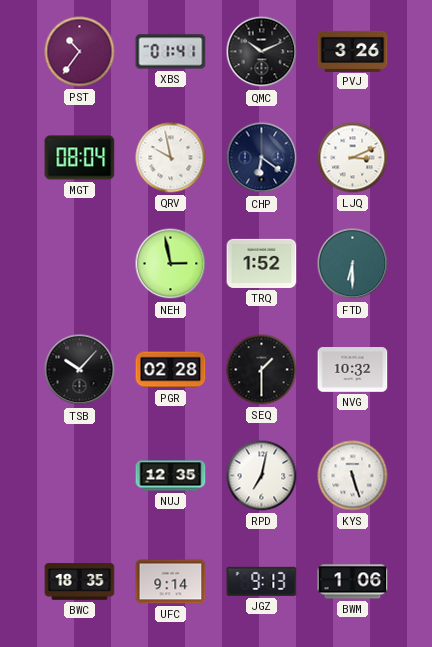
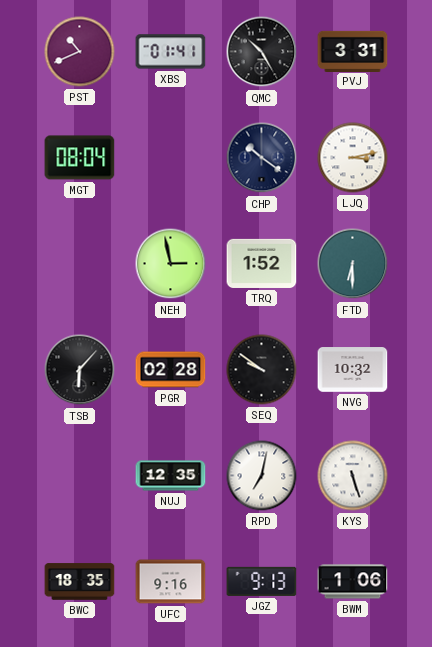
PST: 10:36 -> 10:41
QMC: 10:11 -> 10:25
PVJ: 3:26 -> 3:31
QRV: 9:58 -> none
CHP: 6:21 -> 10:21
LJQ: 3:11 -> 3:13
TSB: 10:07 -> 6:07
SEQ: 1:30 -> 9:51
UFC: 9:14 -> 9:16
